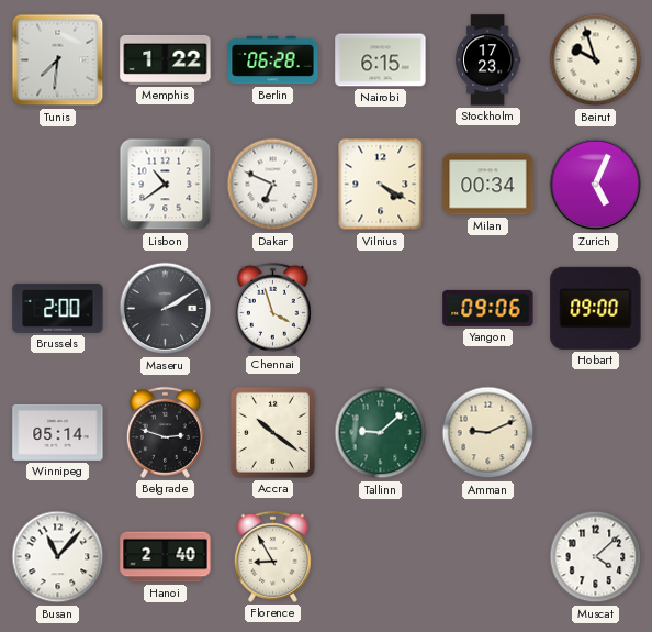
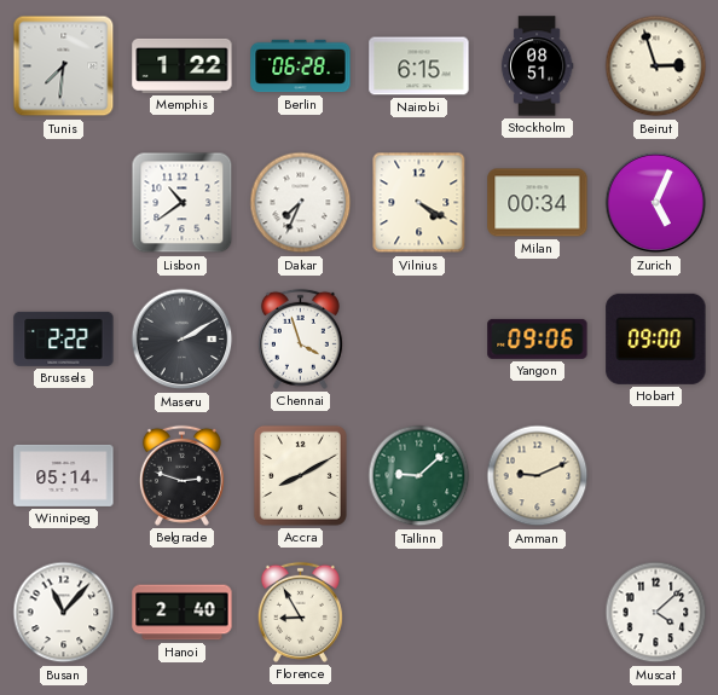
Stockholm: 17:23 -> 08:51
Beirut: 9:57 -> 2:57
Dakar: 6:49 -> 7:34
Brussels: 2:00 -> 2:22
Accra: 10:21 -> 8:10
